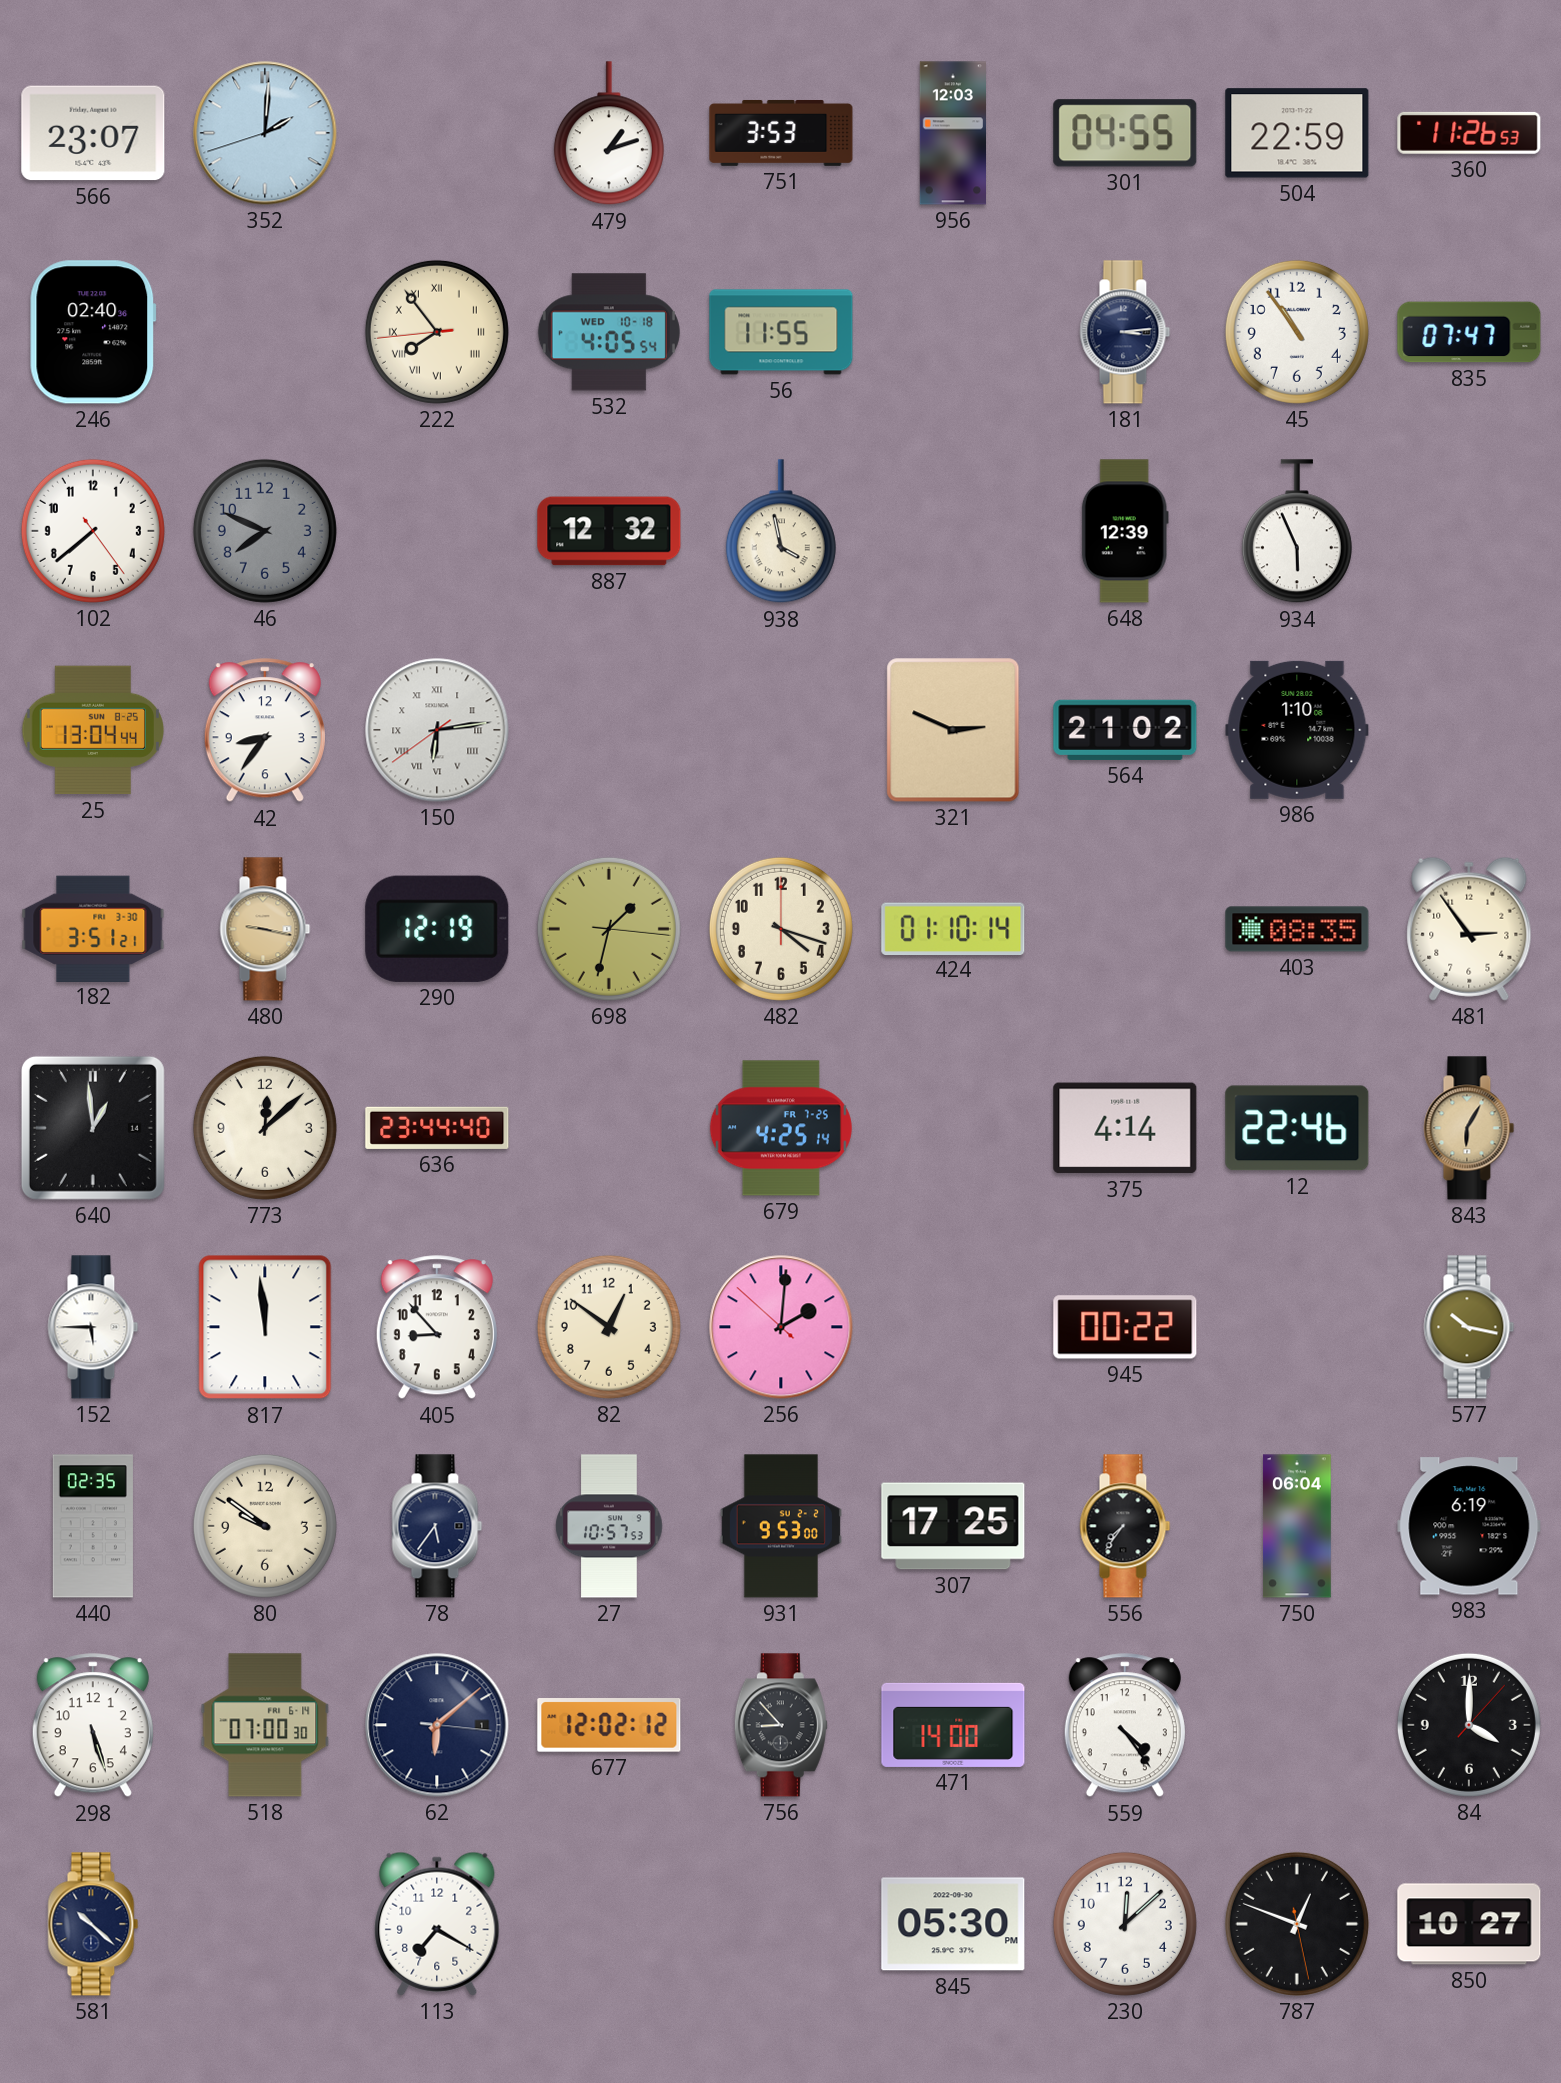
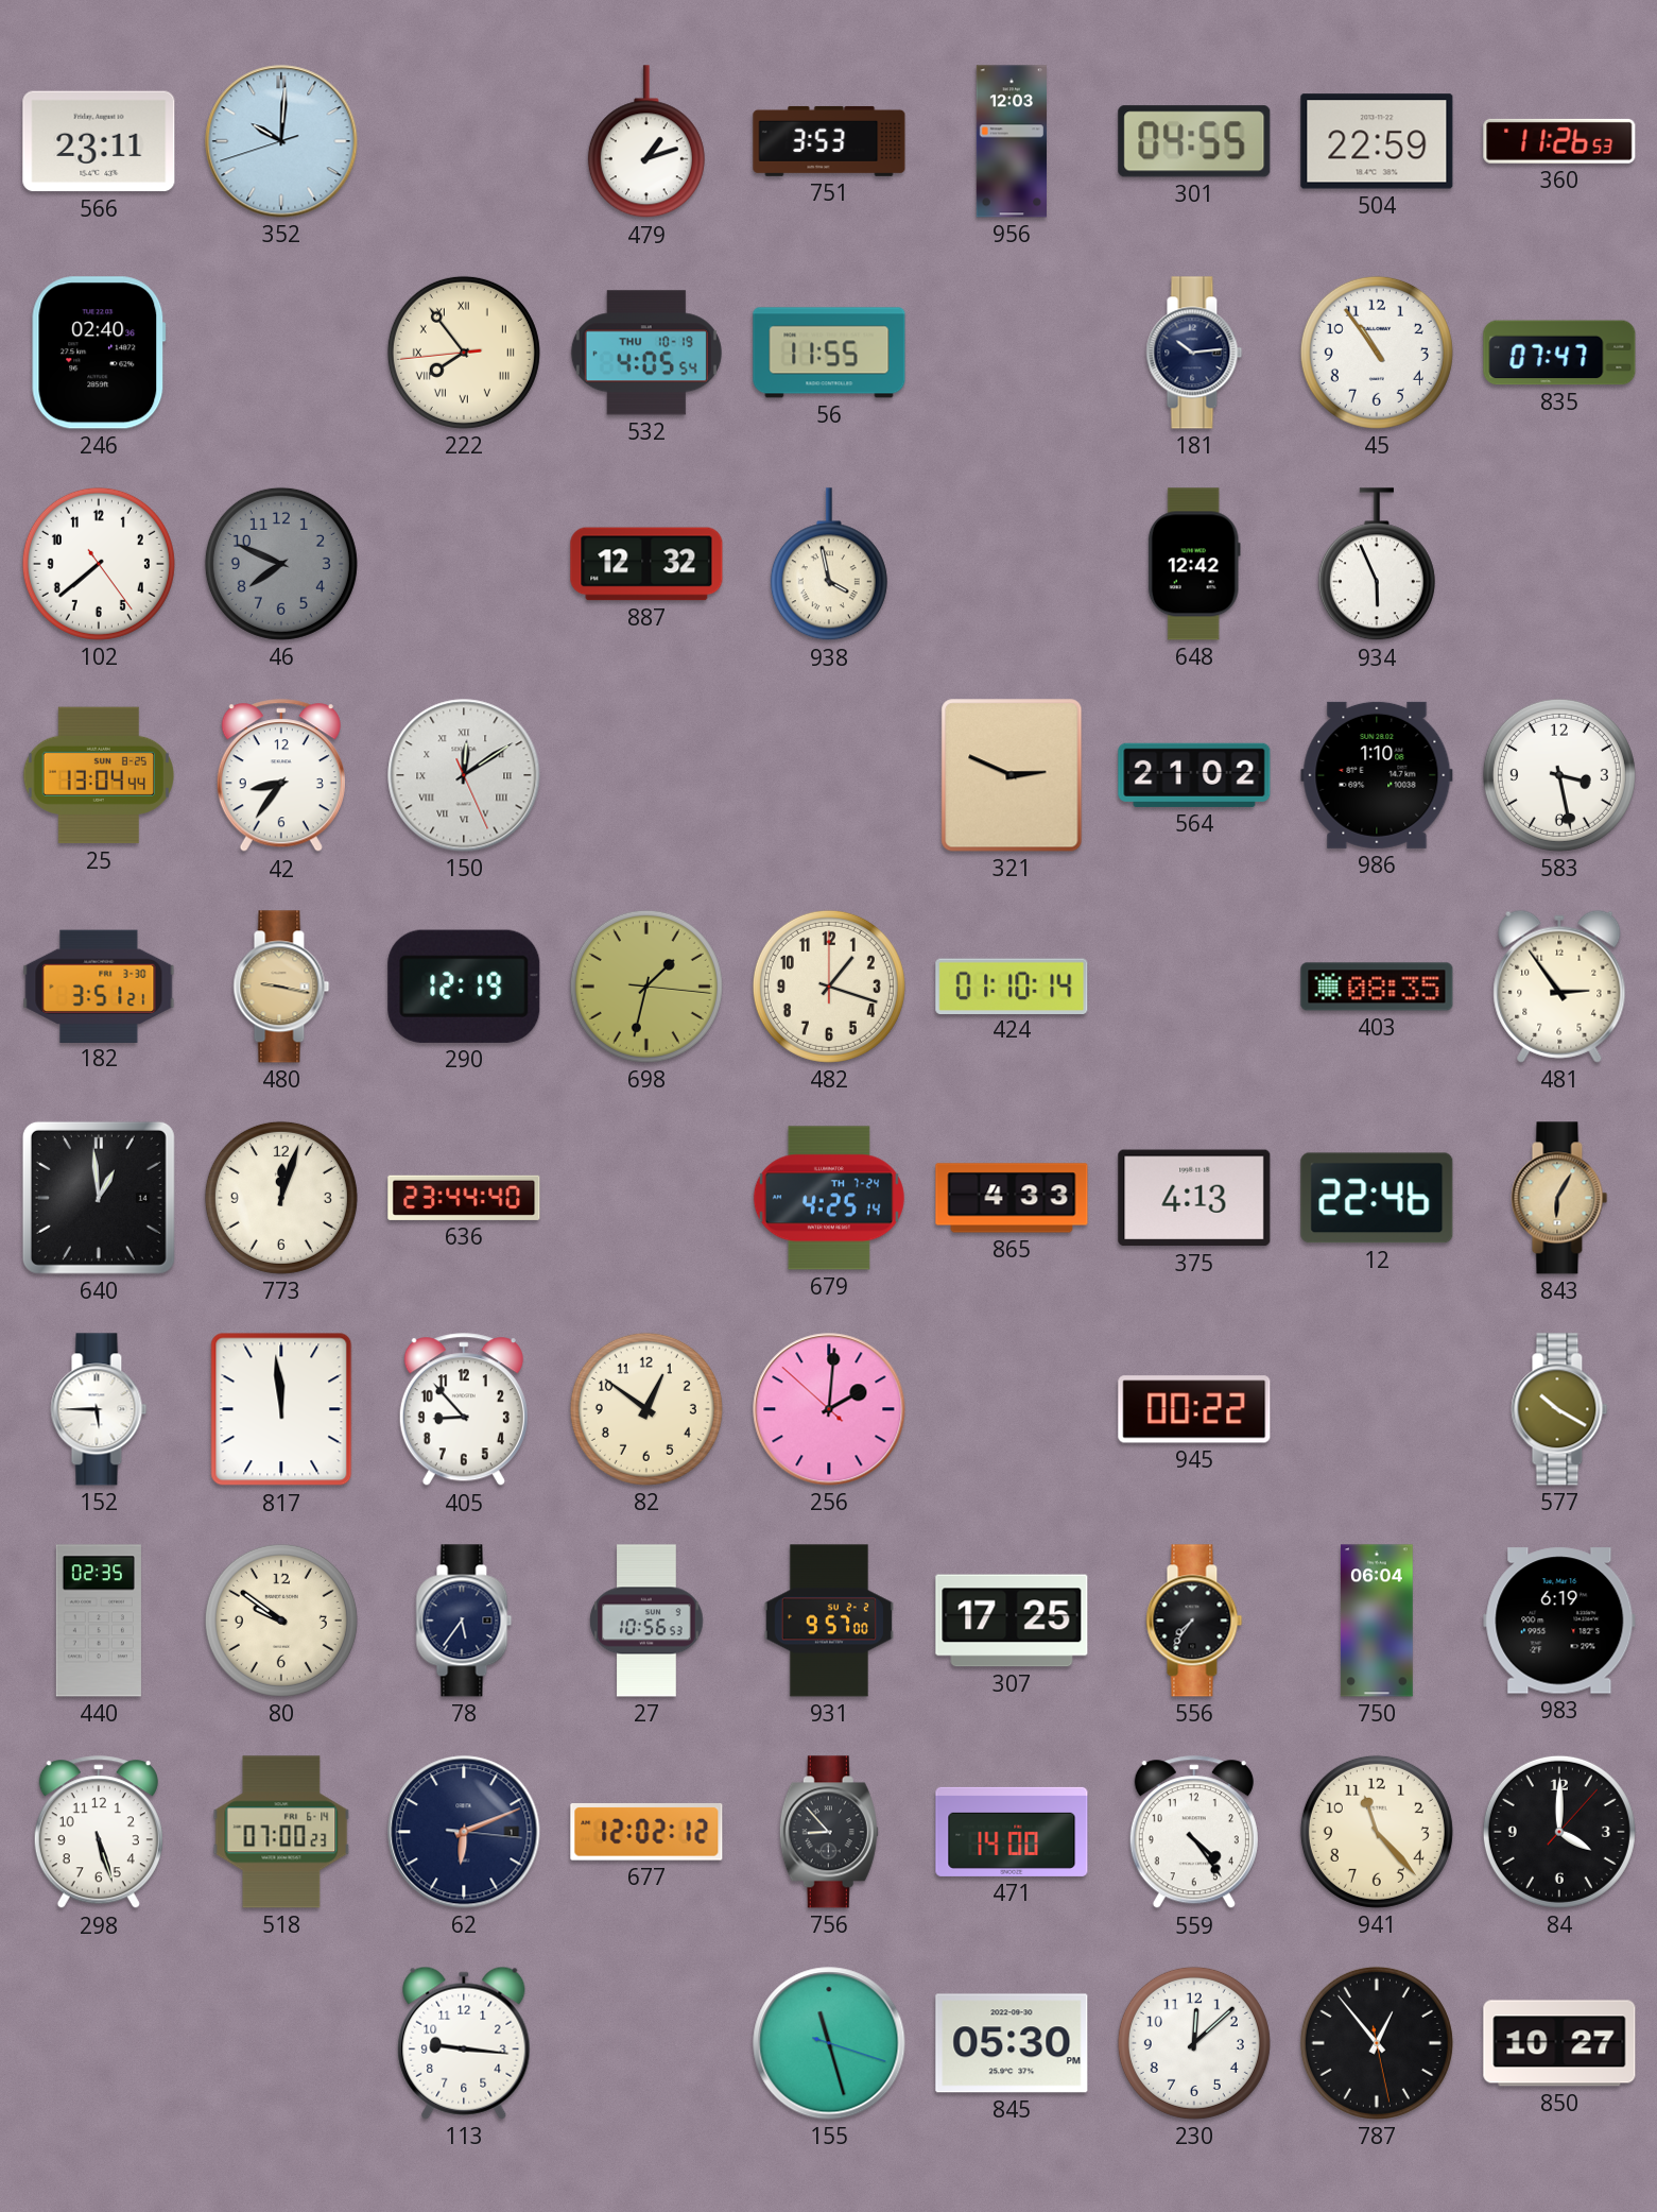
566: 23:07 -> 23:11
352: 2:00 -> 10:00
532 date: WED 10-18 -> THU 10-19
181: 3:14 -> 10:14
648: 12:39 -> 12:42
150: 6:13 -> 12:09
583: none -> 3:28
482: 4:18 -> 1:18
773: 12:08 -> 12:03
679 date: FR 7-25 -> TH 7-24
865: none -> 4:33
375: 4:14 -> 4:13
577: 10:17 -> 10:20
27: 10:57 -> 10:56
931: 9:53 -> 9:57
518: 07:00:30 -> 07:00:23
62: 6:08 -> 6:11
941: none -> 11:23
581: 10:22 -> none
113: 7:20 -> 9:16
155: none -> 11:27
787: 12:48 -> 12:53
